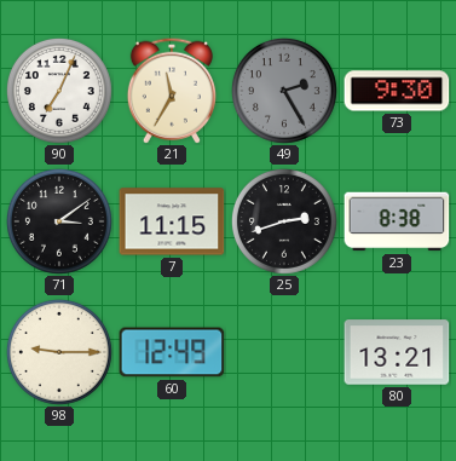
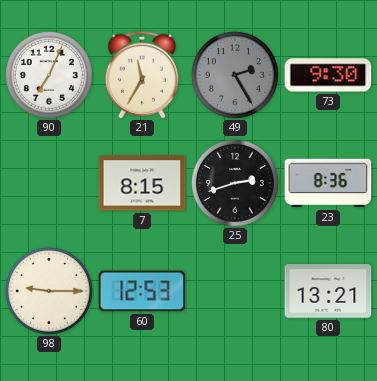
71: 3:09 -> none
7: 11:15 -> 8:15
23: 8:38 -> 8:36
60: 12:49 -> 12:53
